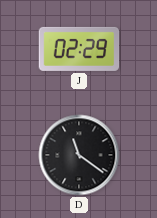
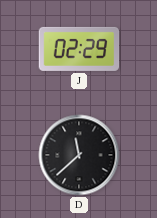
D: 11:21 -> 11:38
